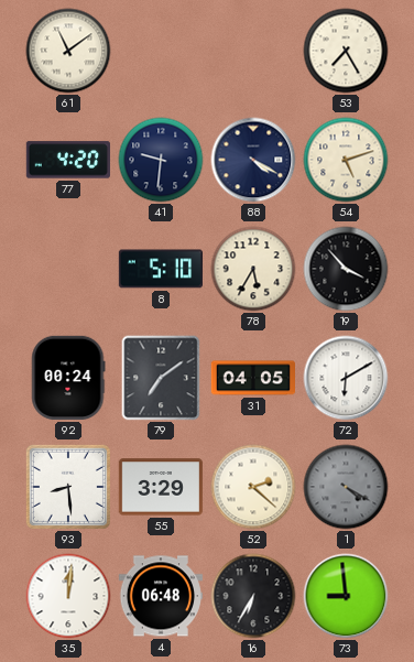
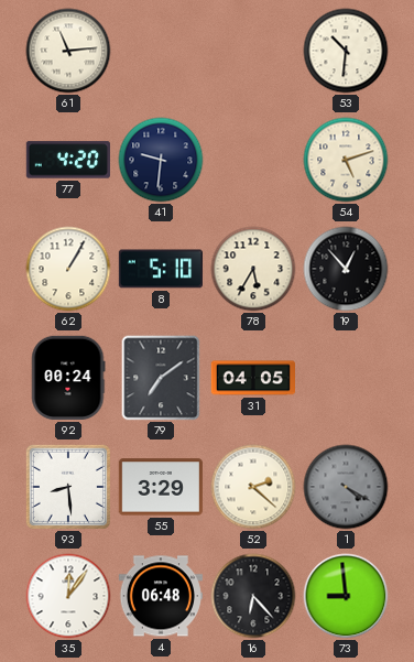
61: 11:09 -> 11:14
53: 7:25 -> 10:31
88: 4:20 -> none
62: none -> 1:05
19: 3:53 -> 12:53
72: 6:10 -> none
35: 12:01 -> 12:06
16: 6:35 -> 6:23
